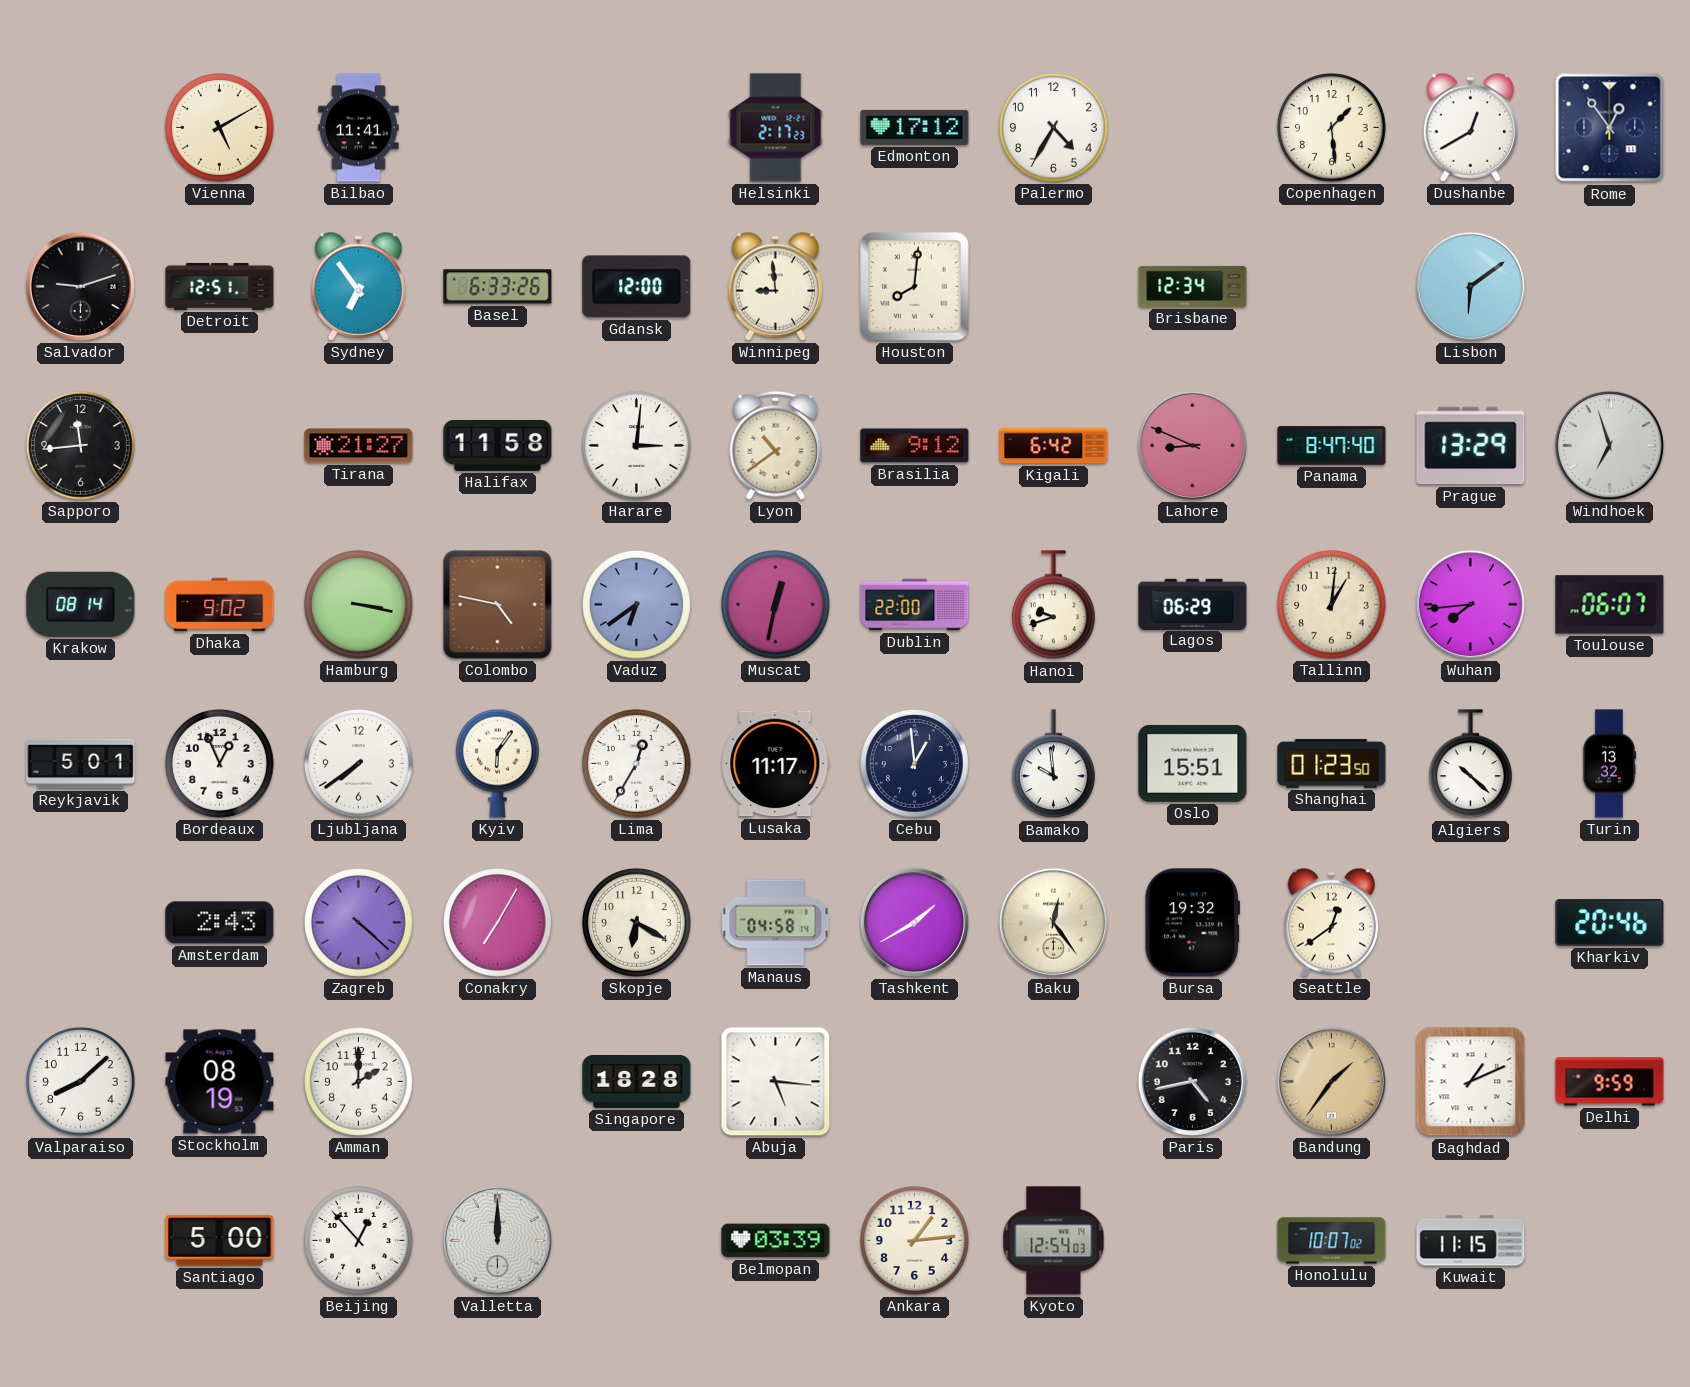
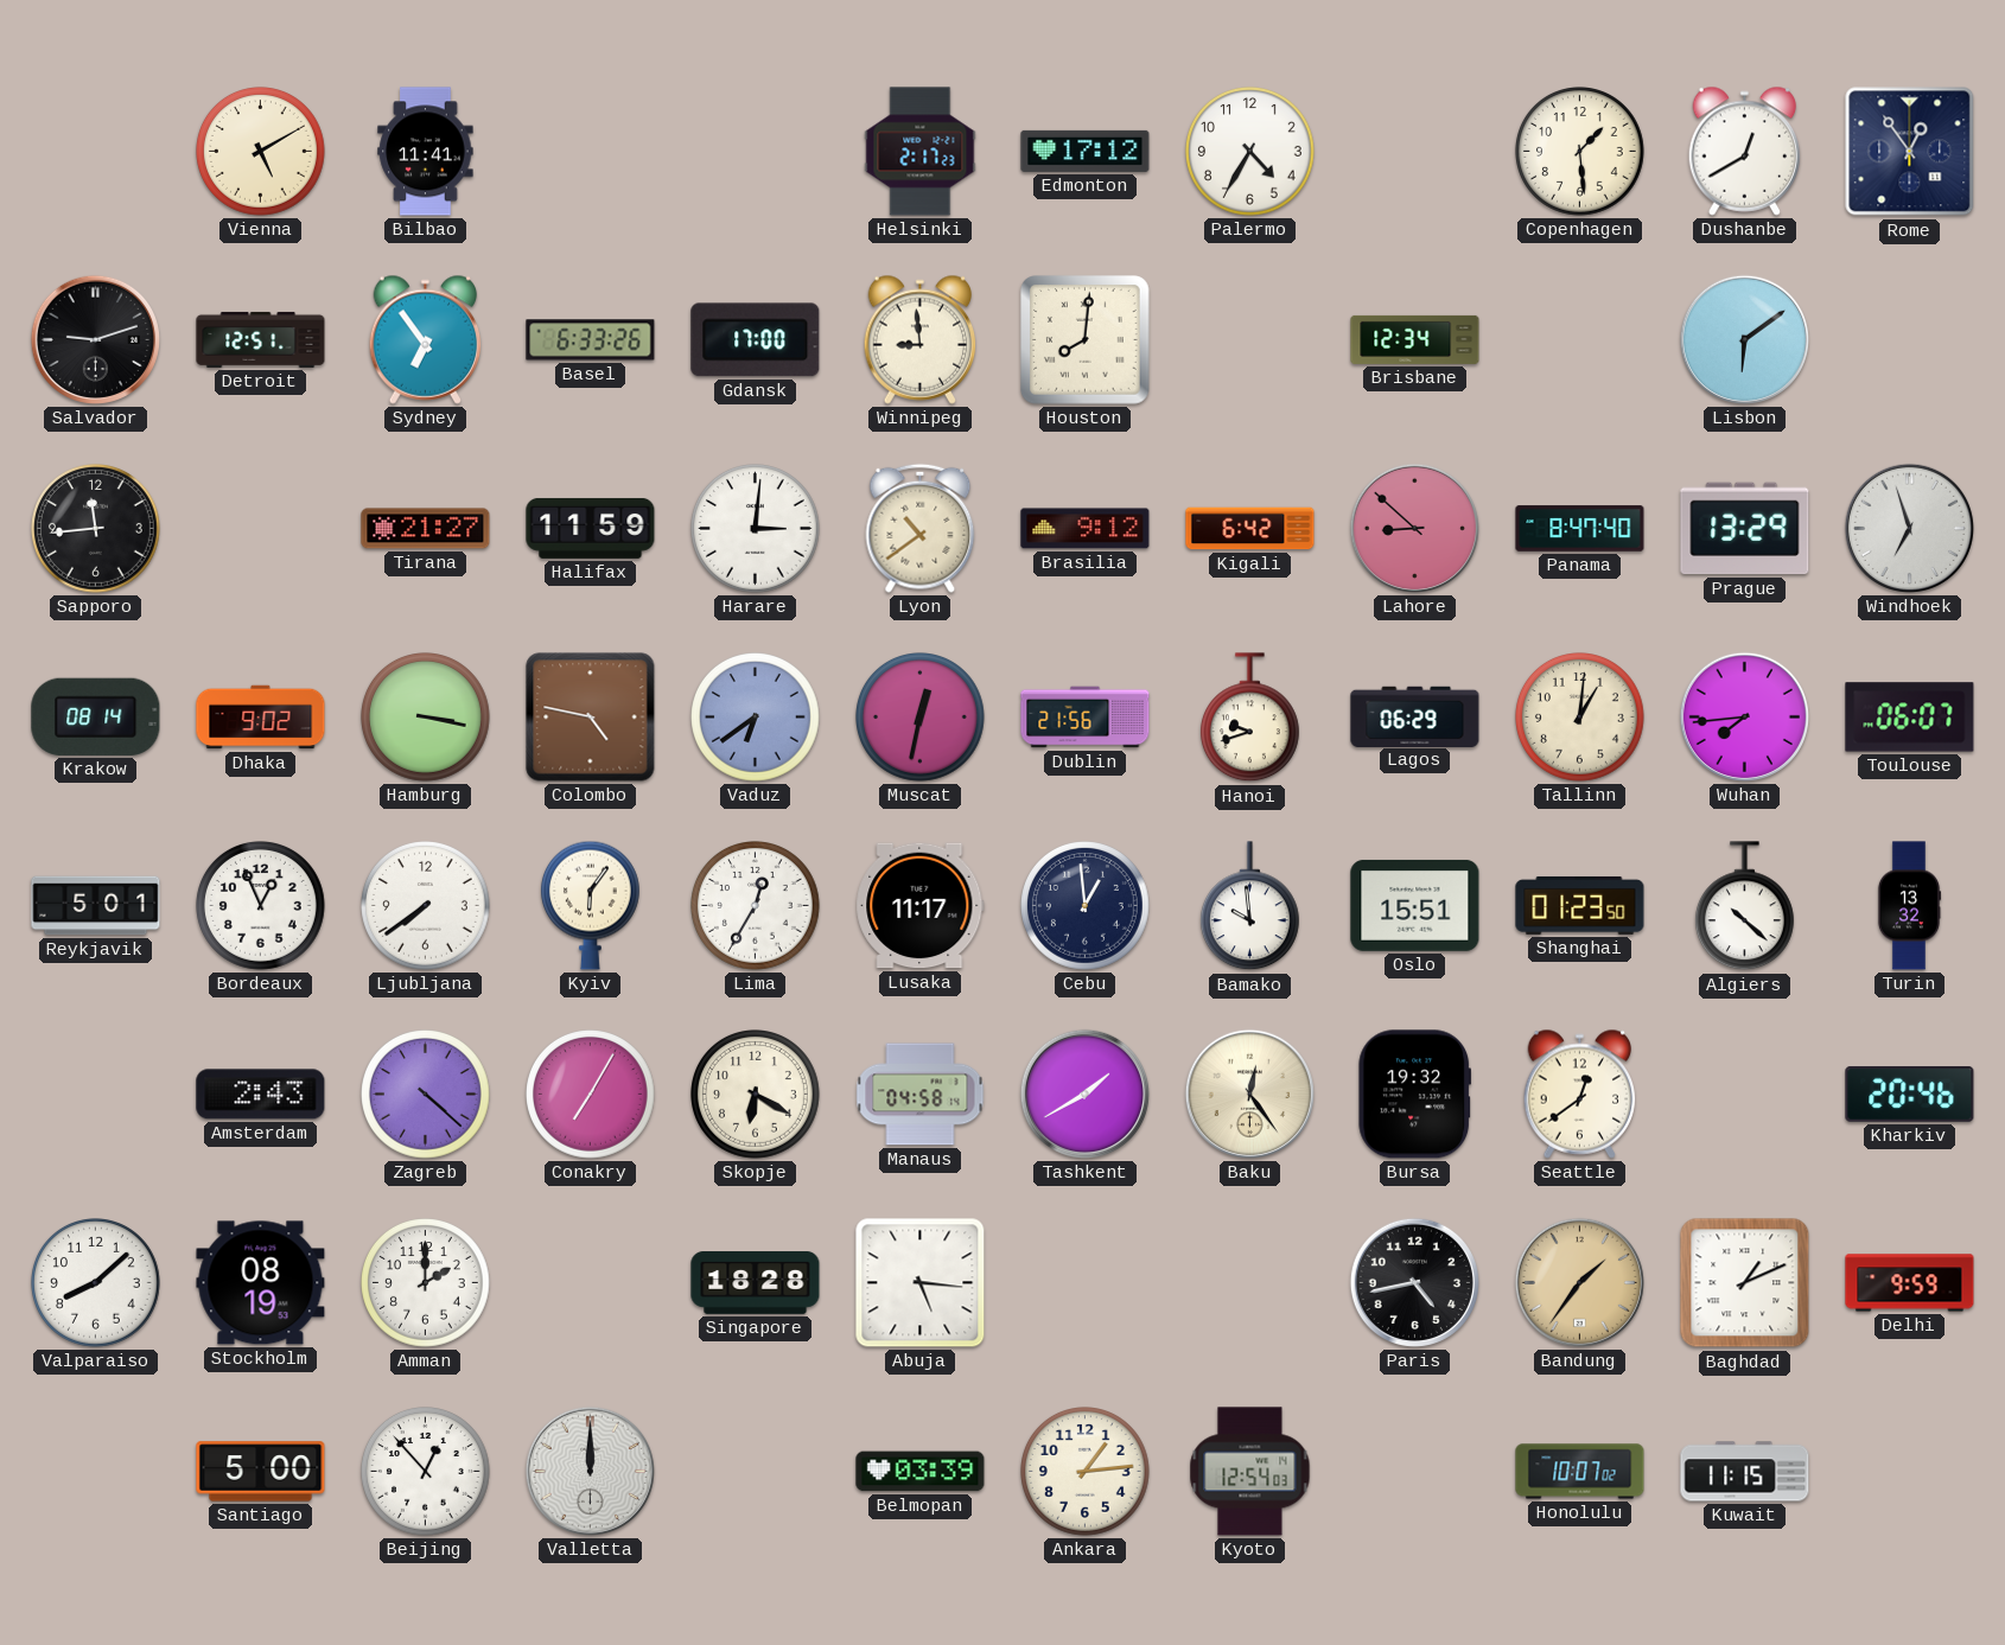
Gdansk: 12:00 -> 17:00
Halifax: 11:58 -> 11:59
Lahore: 8:49 -> 8:52
Dublin: 22:00 -> 21:56
